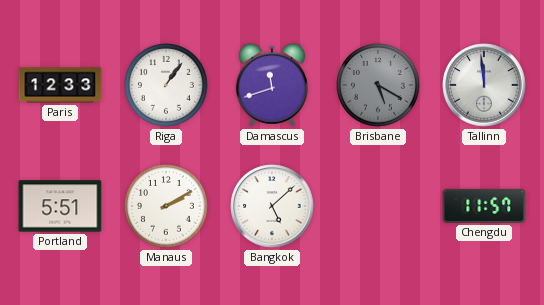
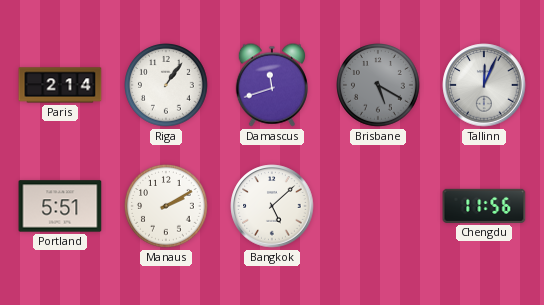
Paris: 12:33 -> 2:14
Tallinn: 11:59 -> 12:04
Chengdu: 11:57 -> 11:56
